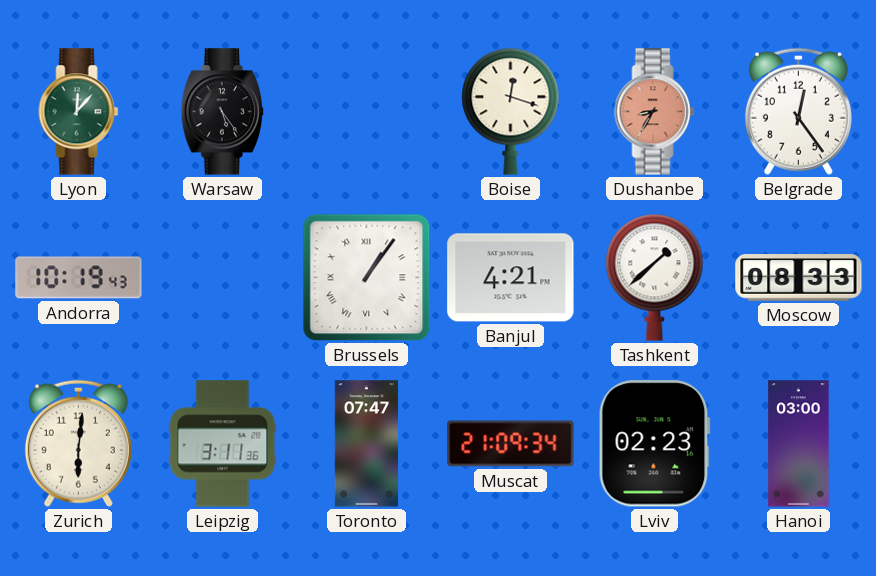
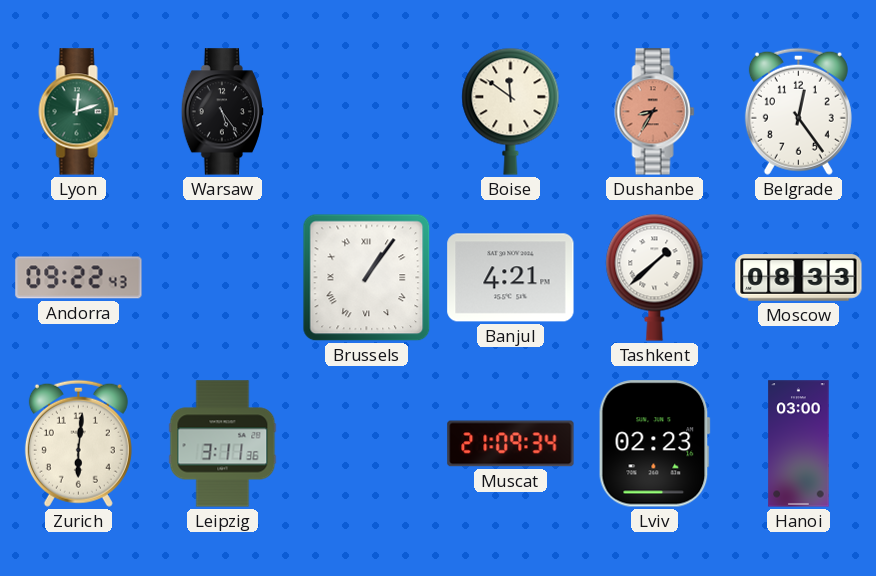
Lyon: 12:07 -> 12:12
Boise: 12:18 -> 11:51
Andorra: 10:19 -> 09:22
Toronto: 07:47 -> none
